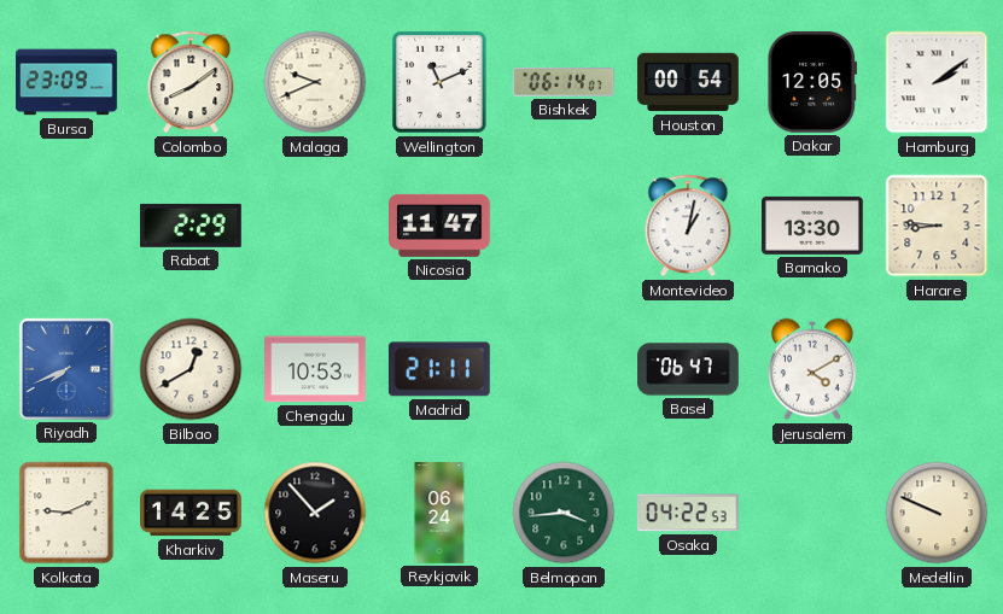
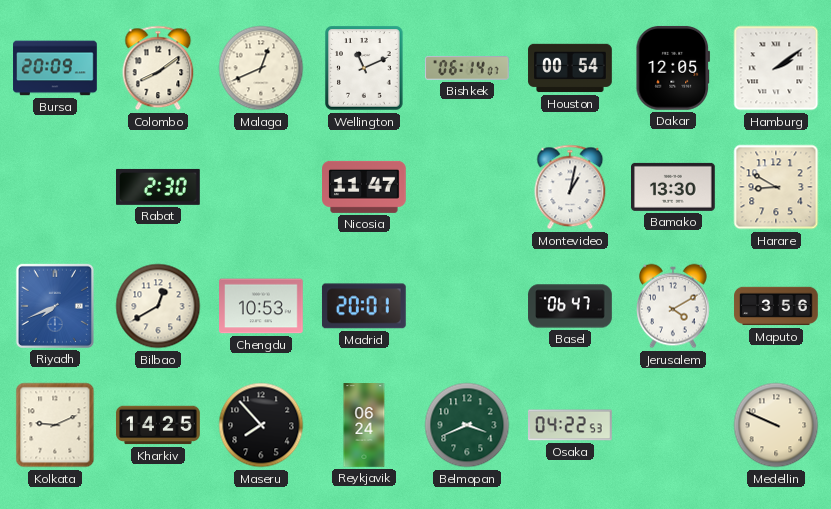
Bursa: 23:09 -> 20:09
Malaga: 9:41 -> 12:41
Rabat: 2:29 -> 2:30
Harare: 8:46 -> 8:50
Madrid: 21:11 -> 20:01
Maputo: none -> 3:56
Maseru: 1:53 -> 7:53
Belmopan: 3:44 -> 3:41
